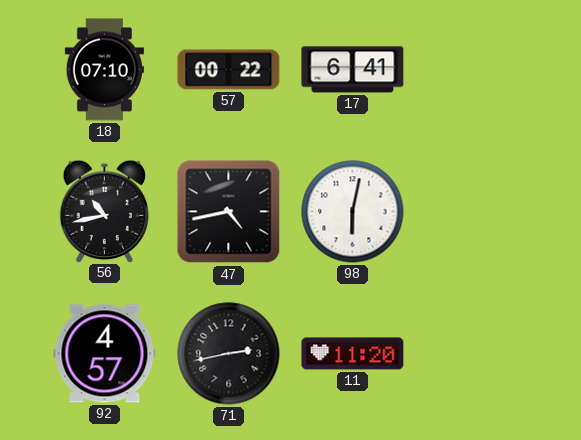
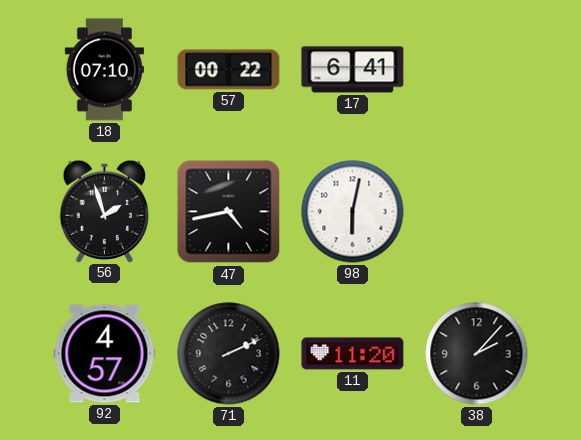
56: 10:43 -> 1:57
71: 2:43 -> 2:11
38: none -> 2:07
